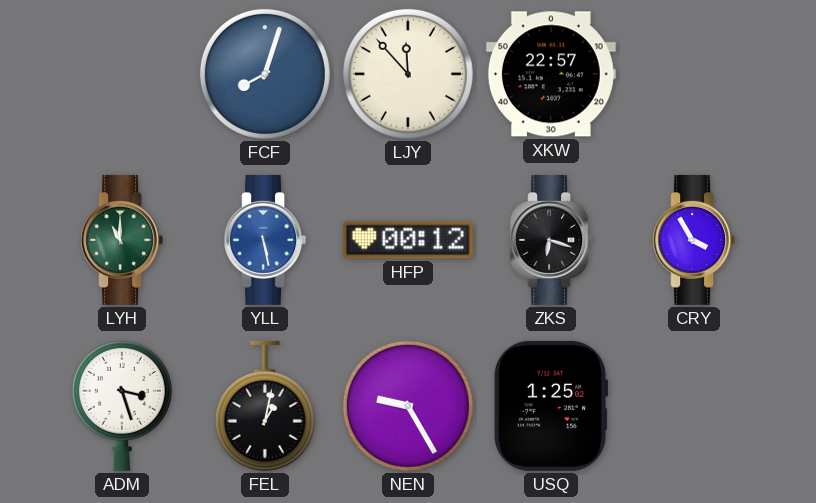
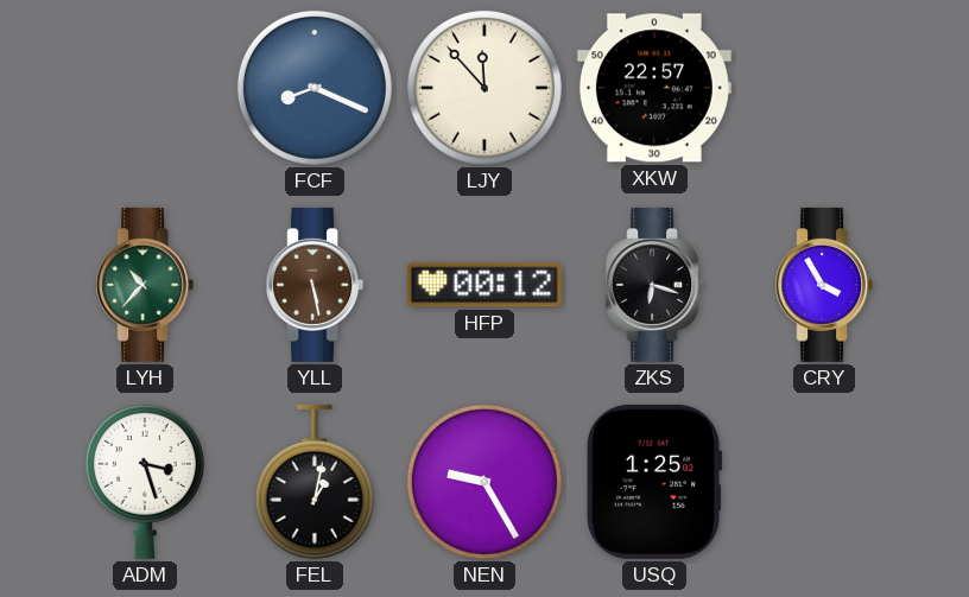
FCF: 8:03 -> 8:19
LYH: 11:00 -> 10:37
YLL dial: blue -> brown
